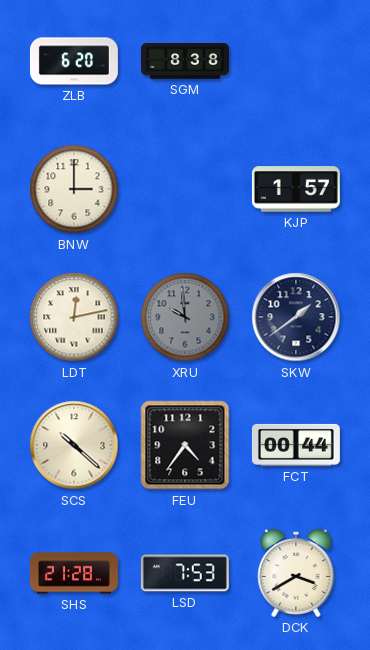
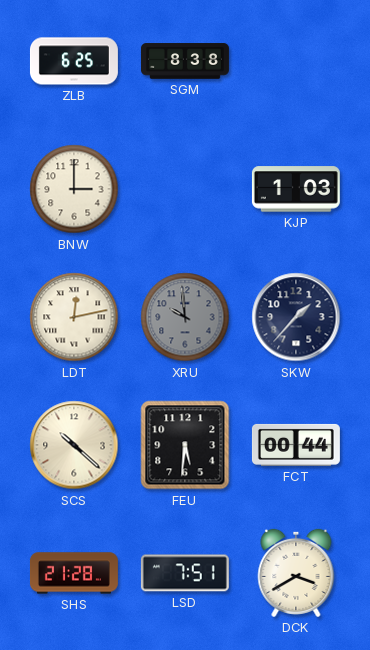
ZLB: 6:20 -> 6:25
KJP: 1:57 -> 1:03
SKW: 1:39 -> 1:37
FEU: 4:36 -> 5:31
LSD: 7:53 -> 7:51
